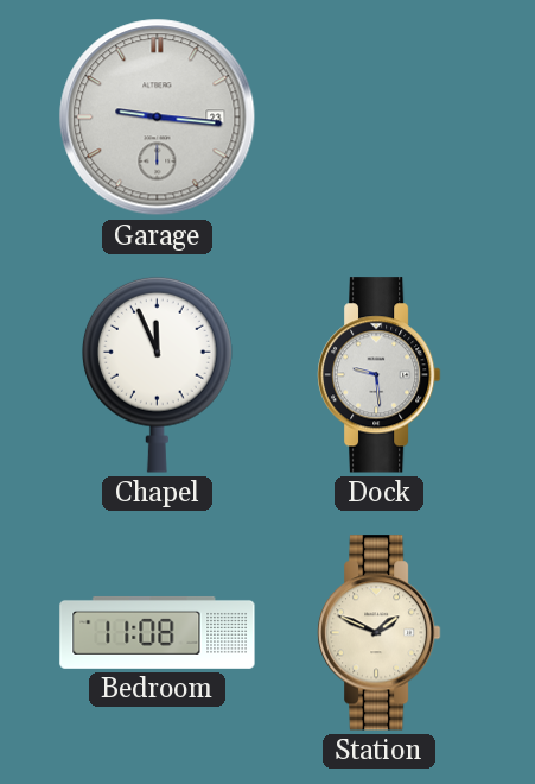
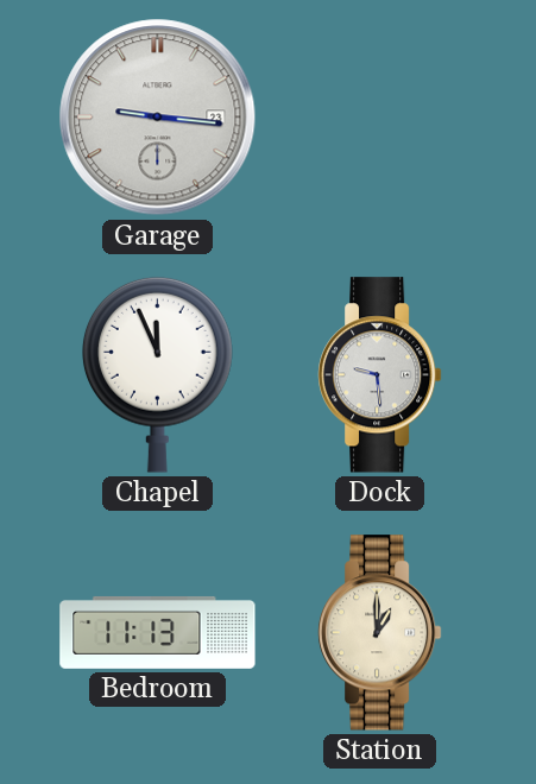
Bedroom: 11:08 -> 11:13
Station: 1:49 -> 1:00
